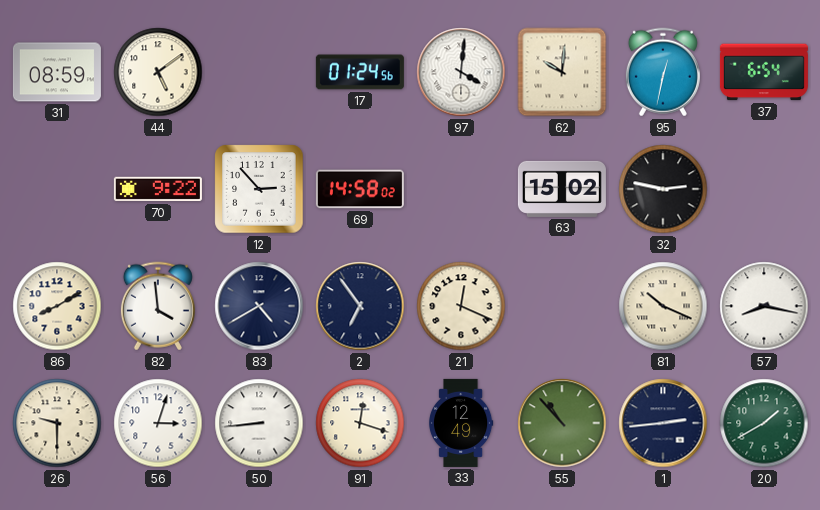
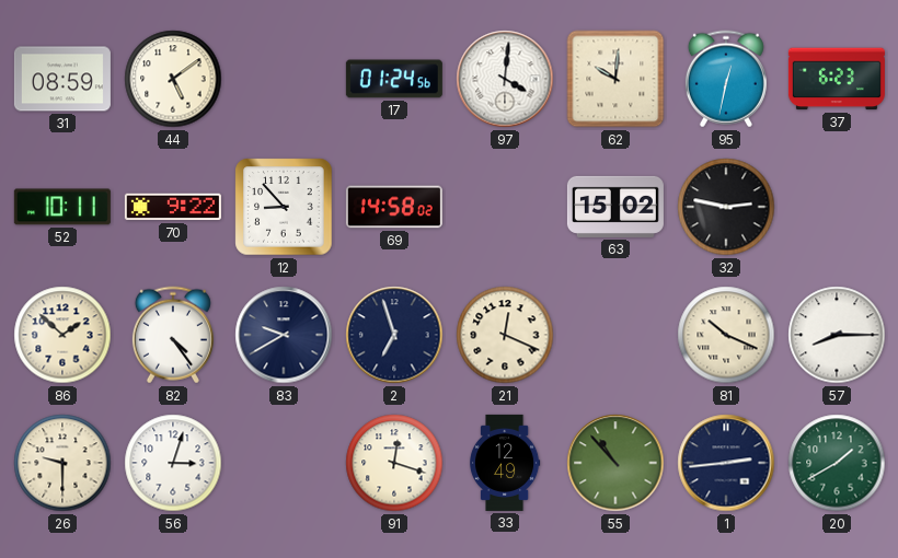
37: 6:54 -> 6:23
52: none -> 10:11
12: 2:53 -> 8:53
86: 8:10 -> 1:52
82: 3:59 -> 4:24
83: 4:40 -> 9:40
2: 6:54 -> 6:57
57: 8:17 -> 8:15
50: 8:44 -> none
